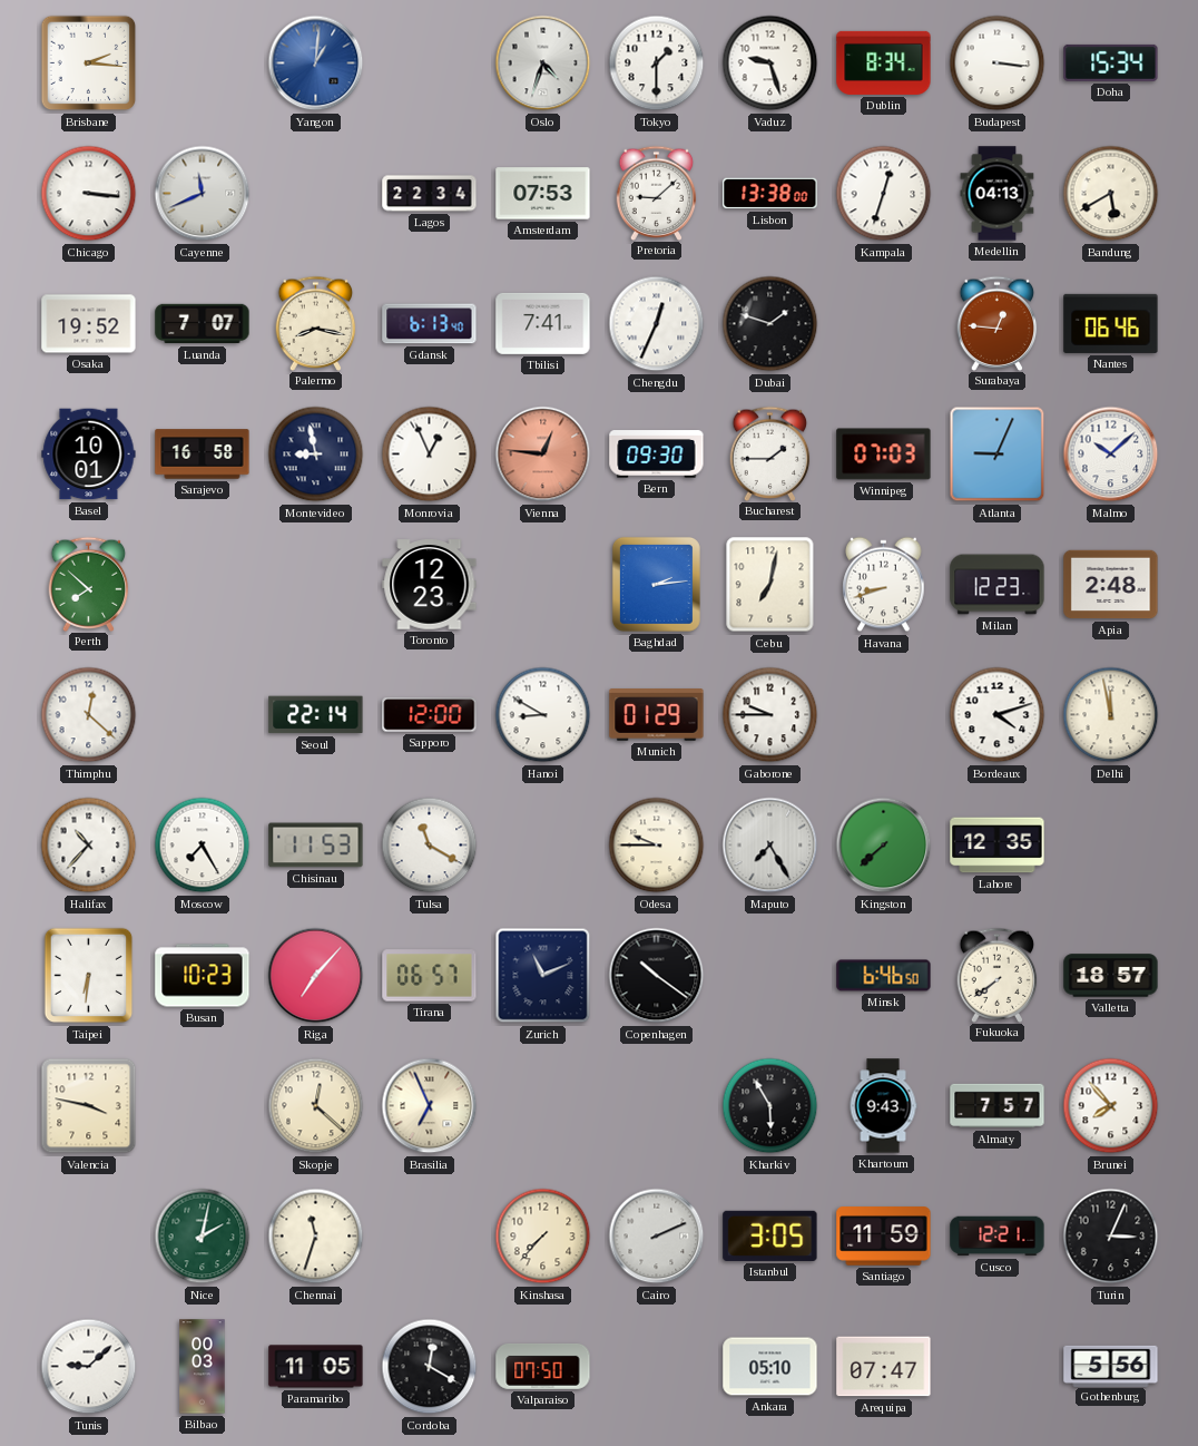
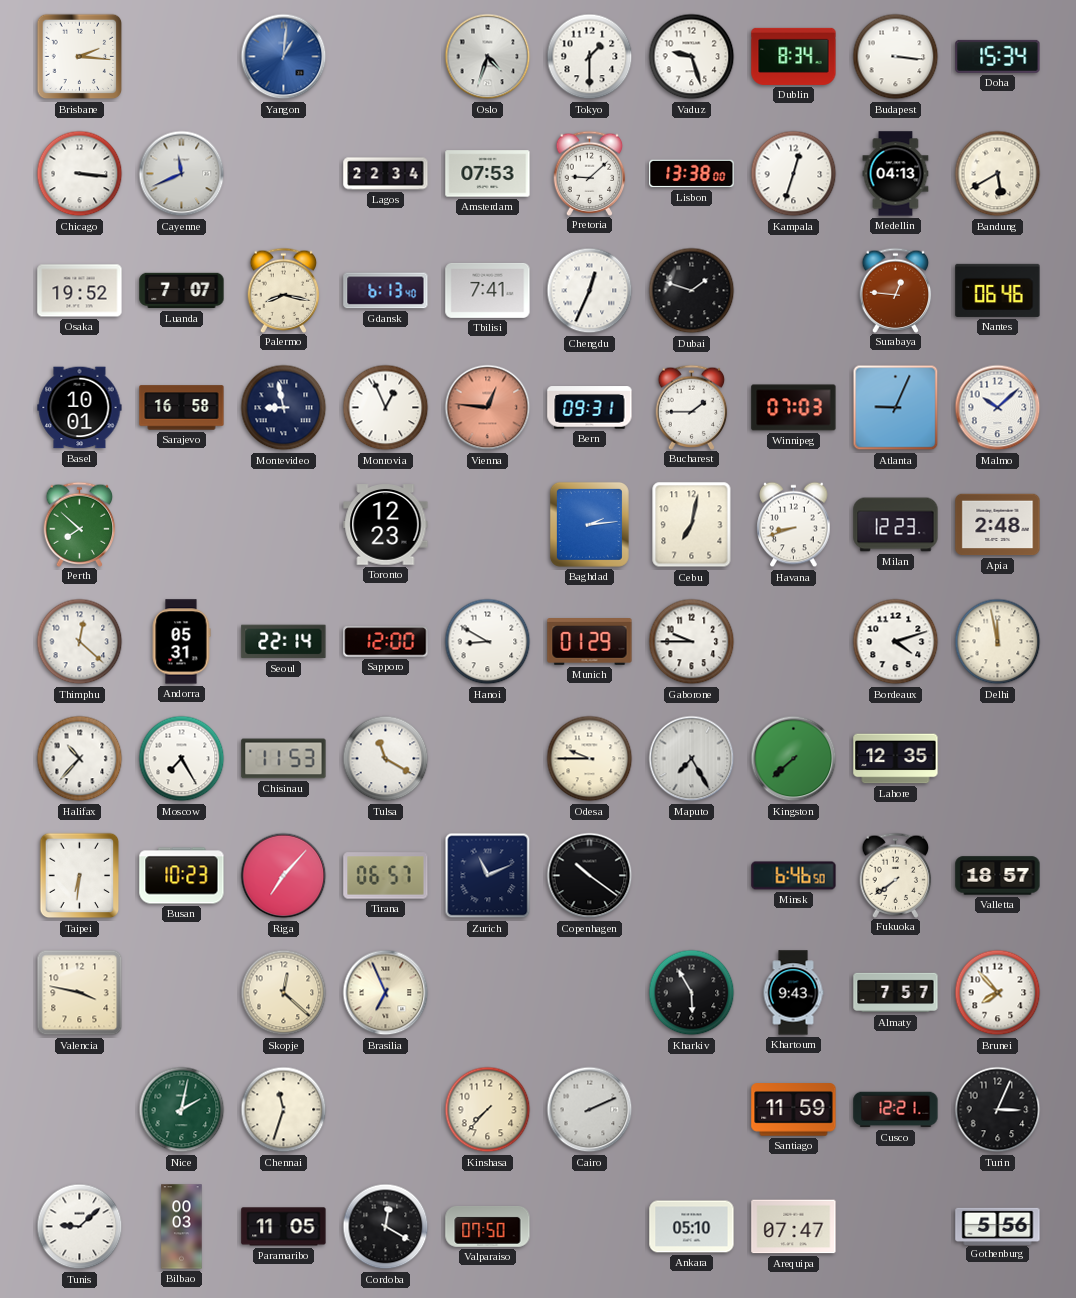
Bern: 09:30 -> 09:31
Andorra: none -> 05:31
Istanbul: 3:05 -> none
